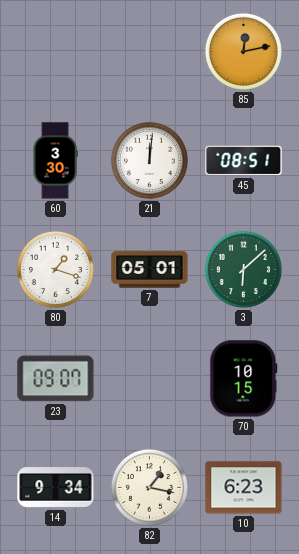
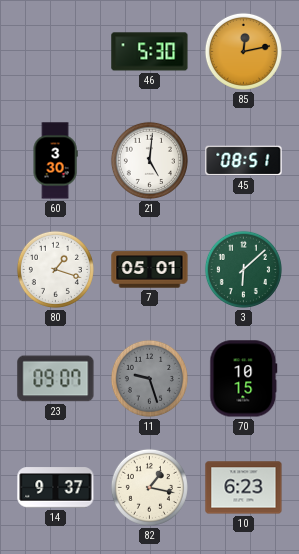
46: none -> 5:30
21: 12:01 -> 5:01
11: none -> 9:27
14: 9:34 -> 9:37
